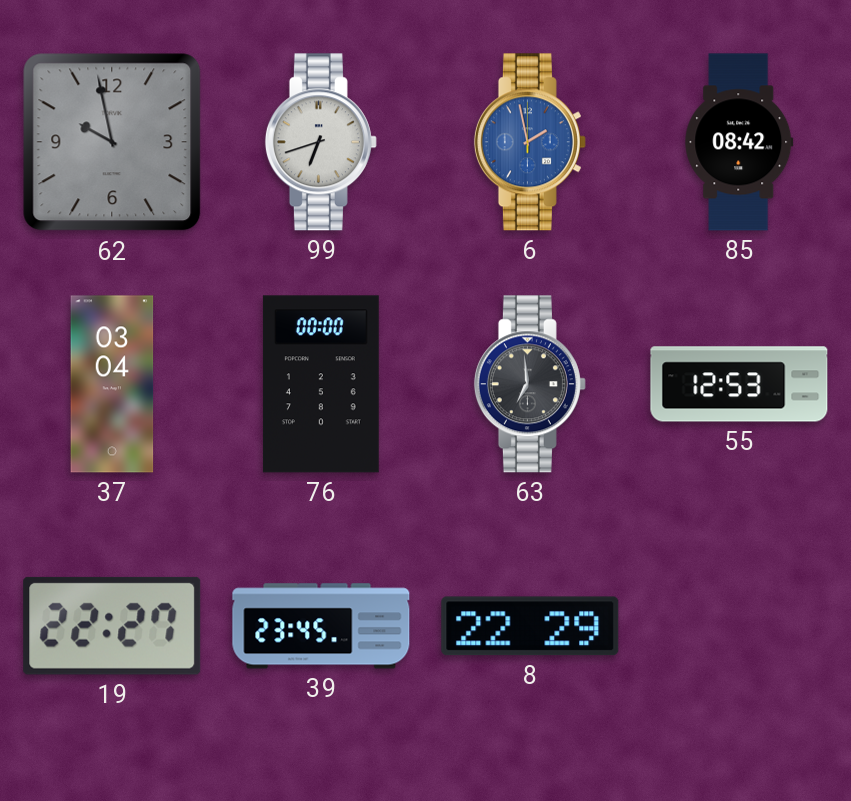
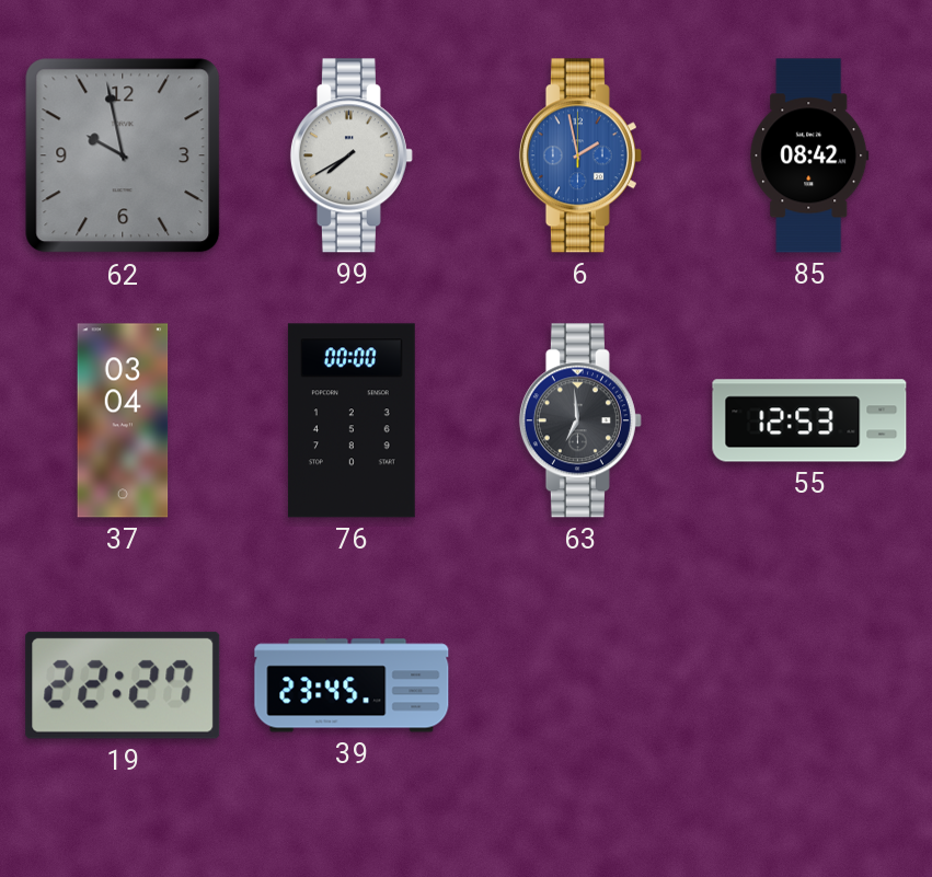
99: 6:42 -> 7:40
8: 22:29 -> none
